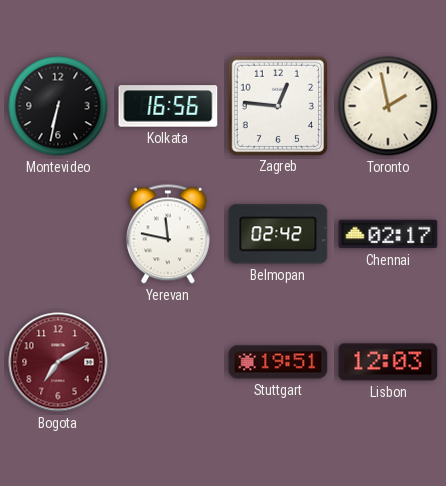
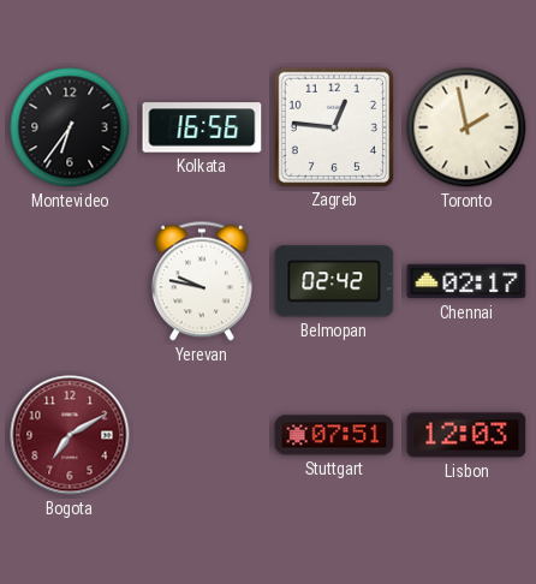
Montevideo: 6:32 -> 6:36
Yerevan: 11:47 -> 9:47
Stuttgart: 19:51 -> 07:51
